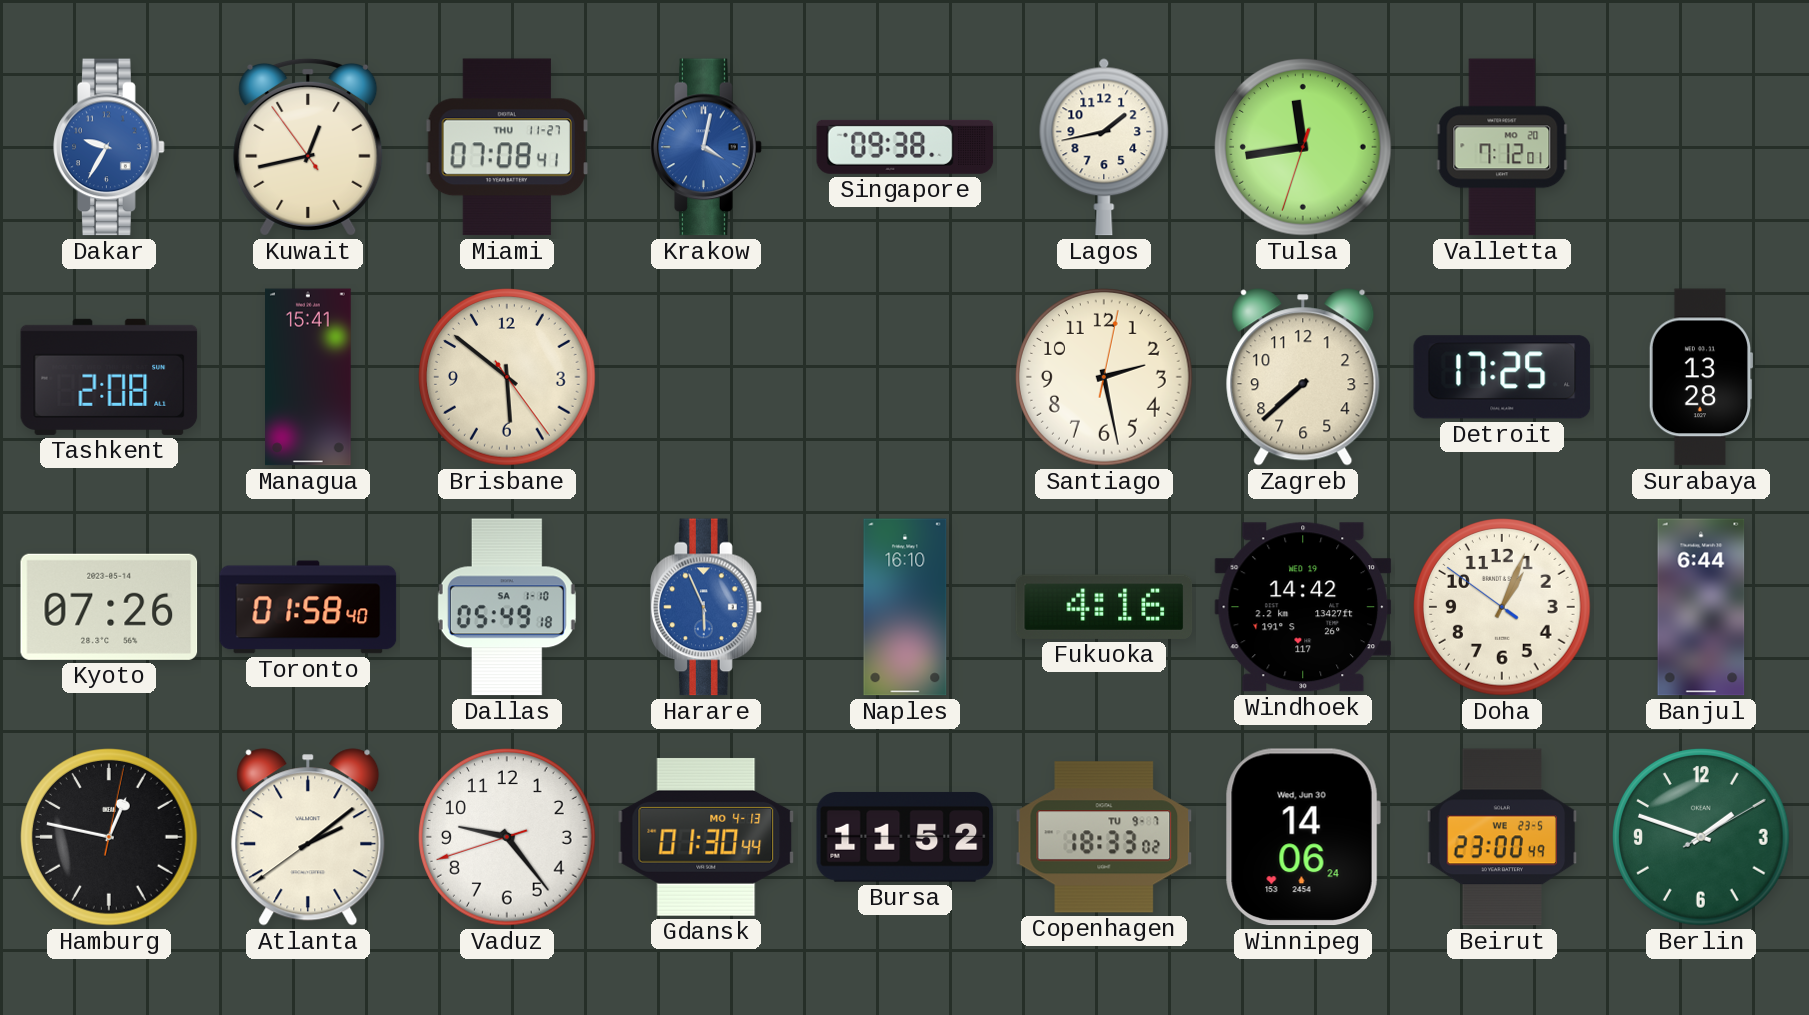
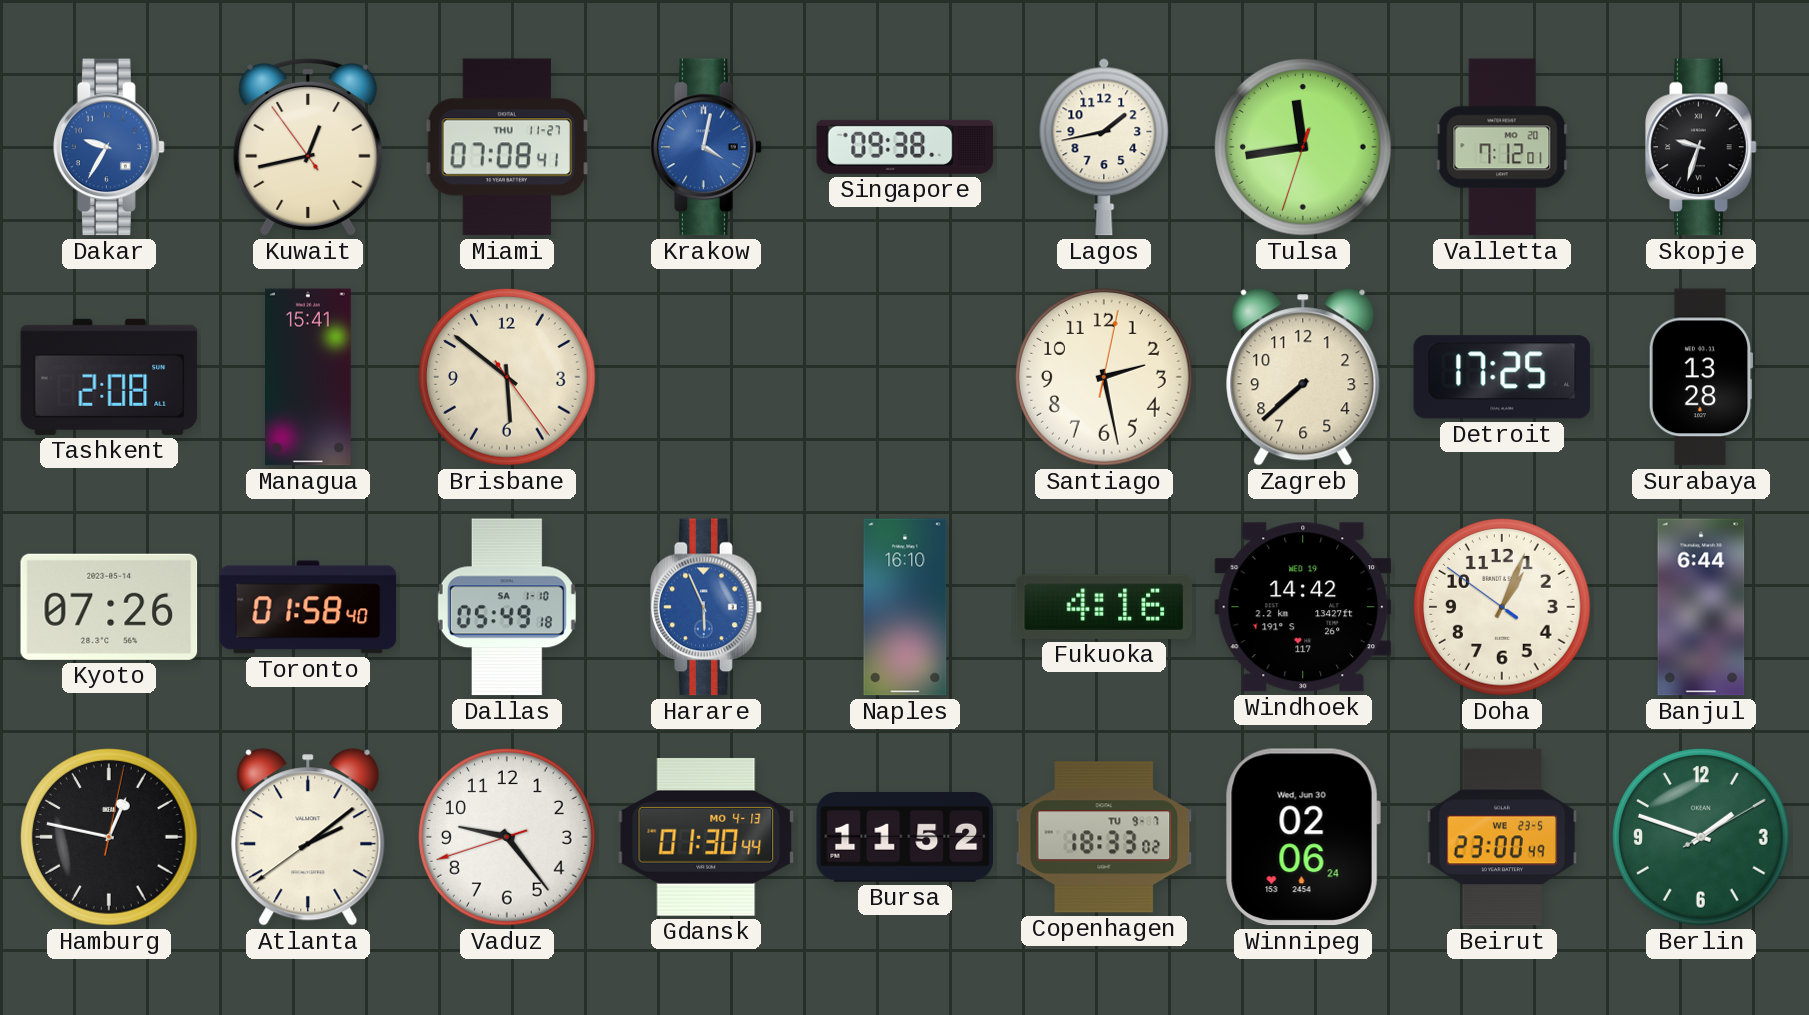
Skopje: none -> 9:33
Winnipeg: 14:06 -> 02:06
